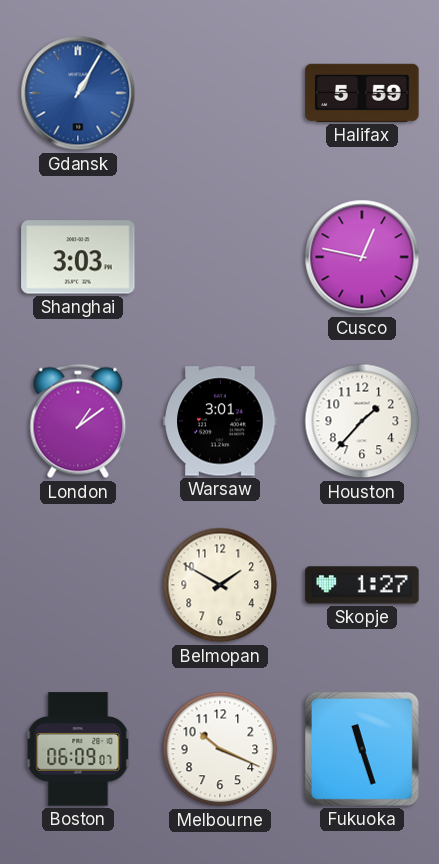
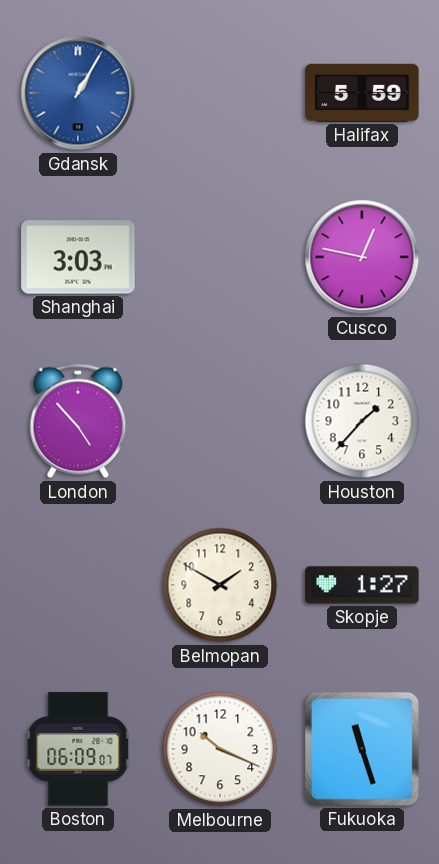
London: 1:09 -> 4:53
Warsaw: 3:01 -> none
